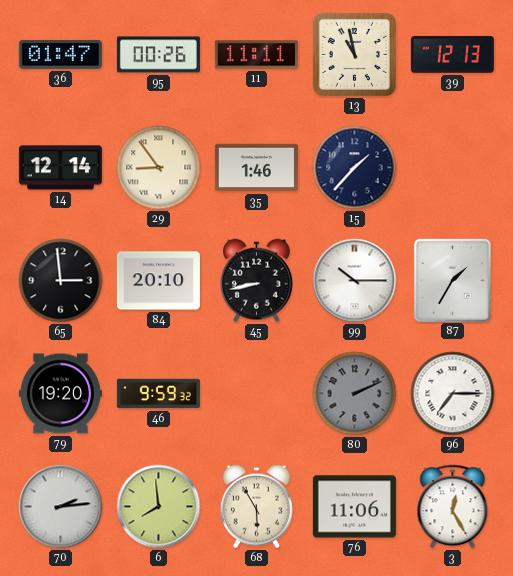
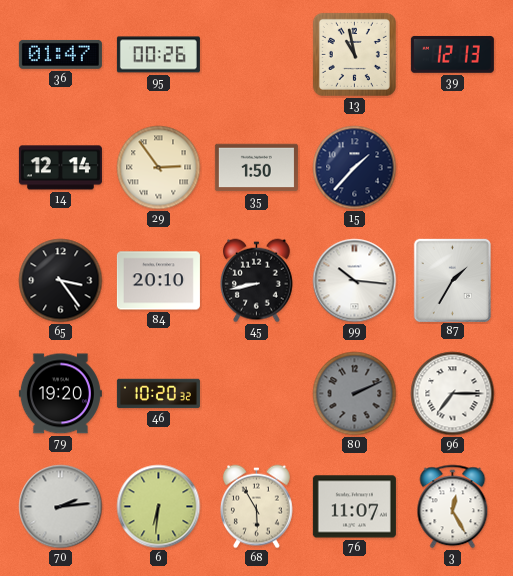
11: 11:11 -> none
29: 8:54 -> 2:54
35: 1:46 -> 1:50
65: 2:59 -> 3:24
99: 10:15 -> 10:16
46: 9:59 -> 10:20
6: 7:59 -> 6:31
76: 11:06 -> 11:07
